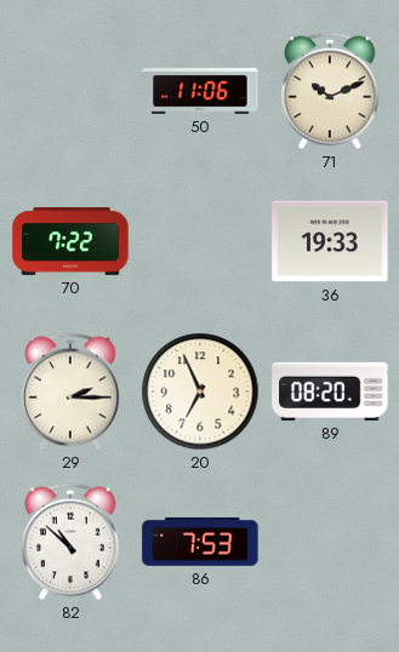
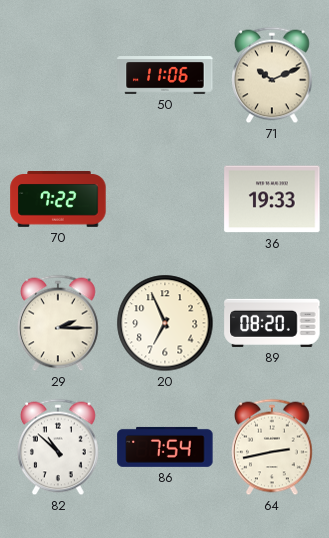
86: 7:53 -> 7:54
64: none -> 2:43
